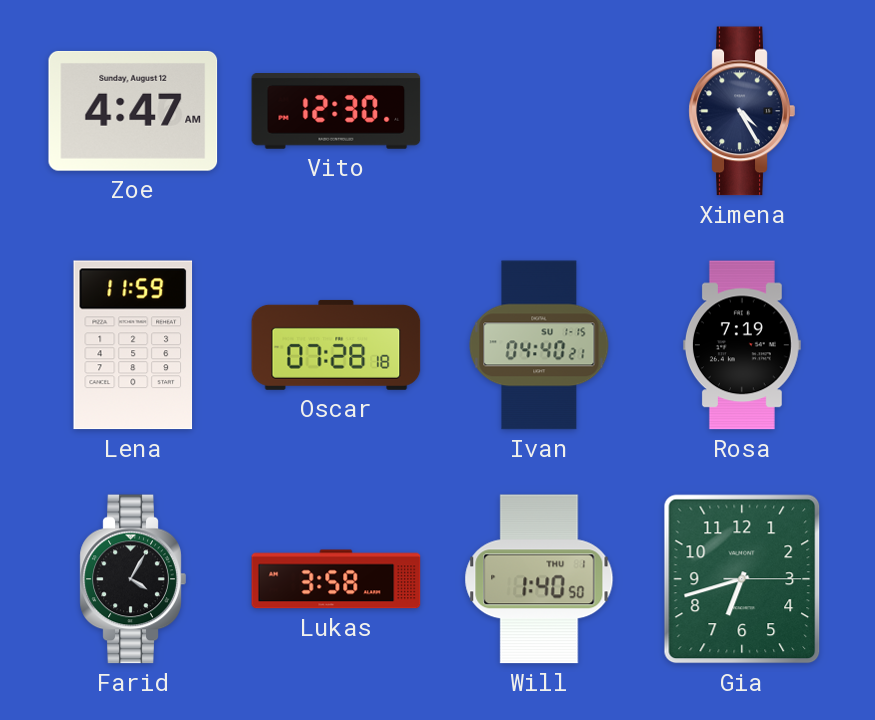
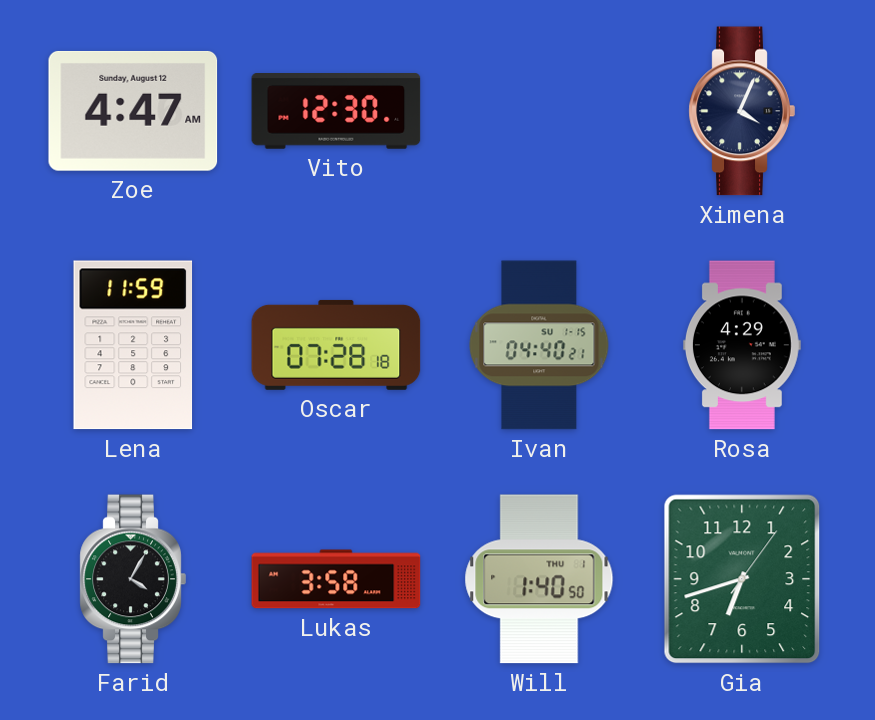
Ximena: 4:25 -> 4:04
Rosa: 7:19 -> 4:29
Gia: 6:42:15 -> 6:42:06
